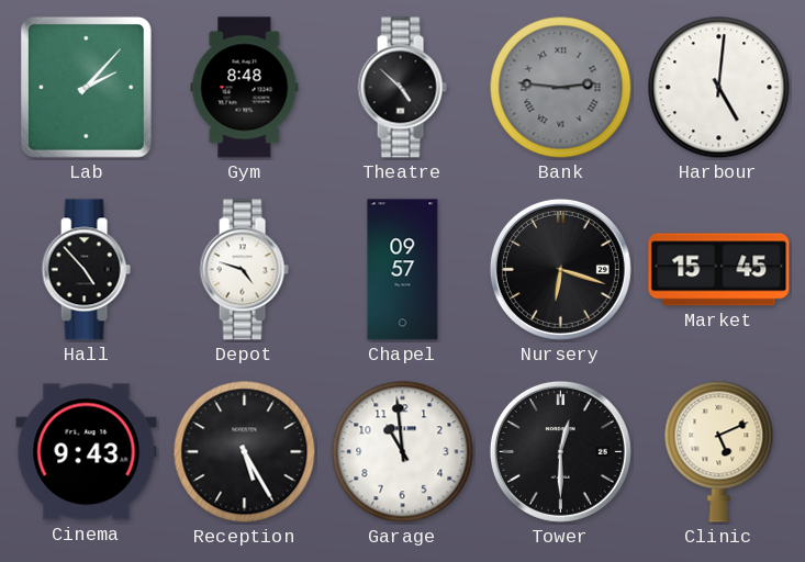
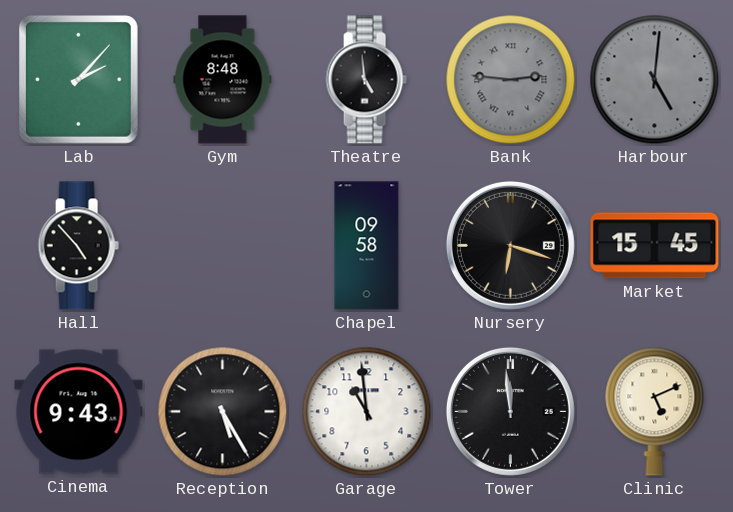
Theatre: 4:52 -> 4:59
Harbour dial: white -> grey
Depot: 4:48 -> none
Chapel: 09:57 -> 09:58
Tower: 12:30 -> 11:59
